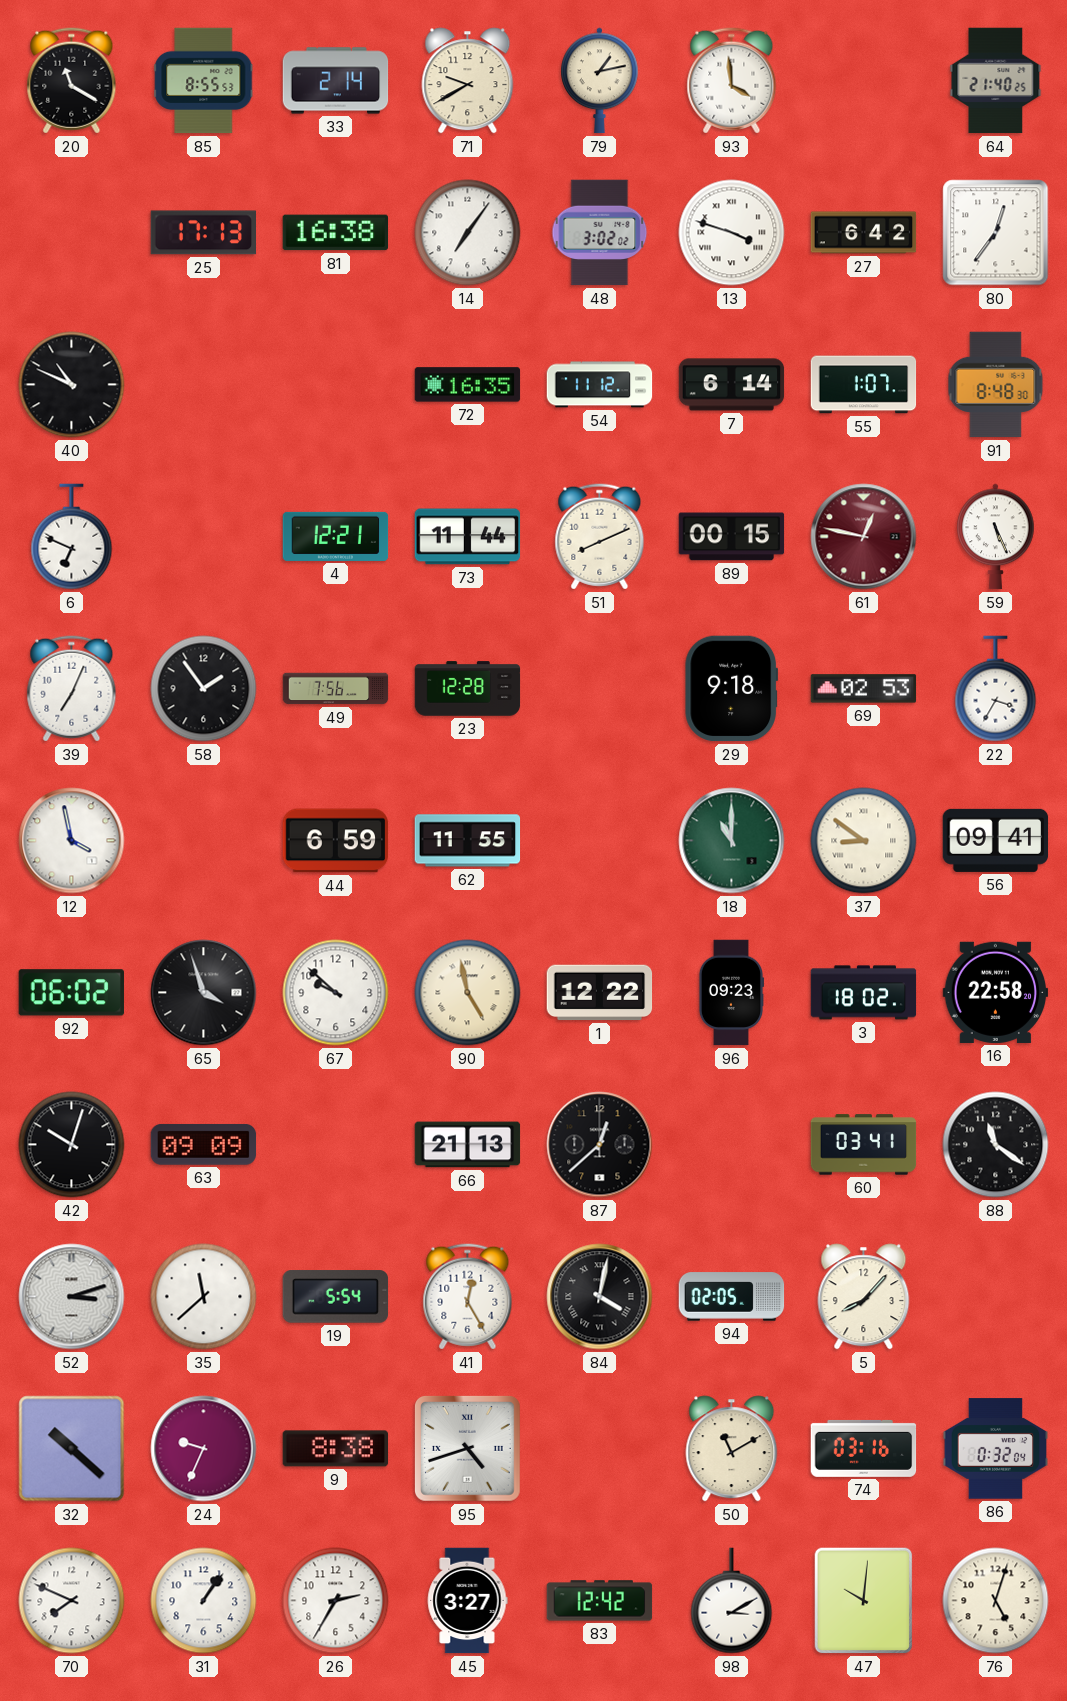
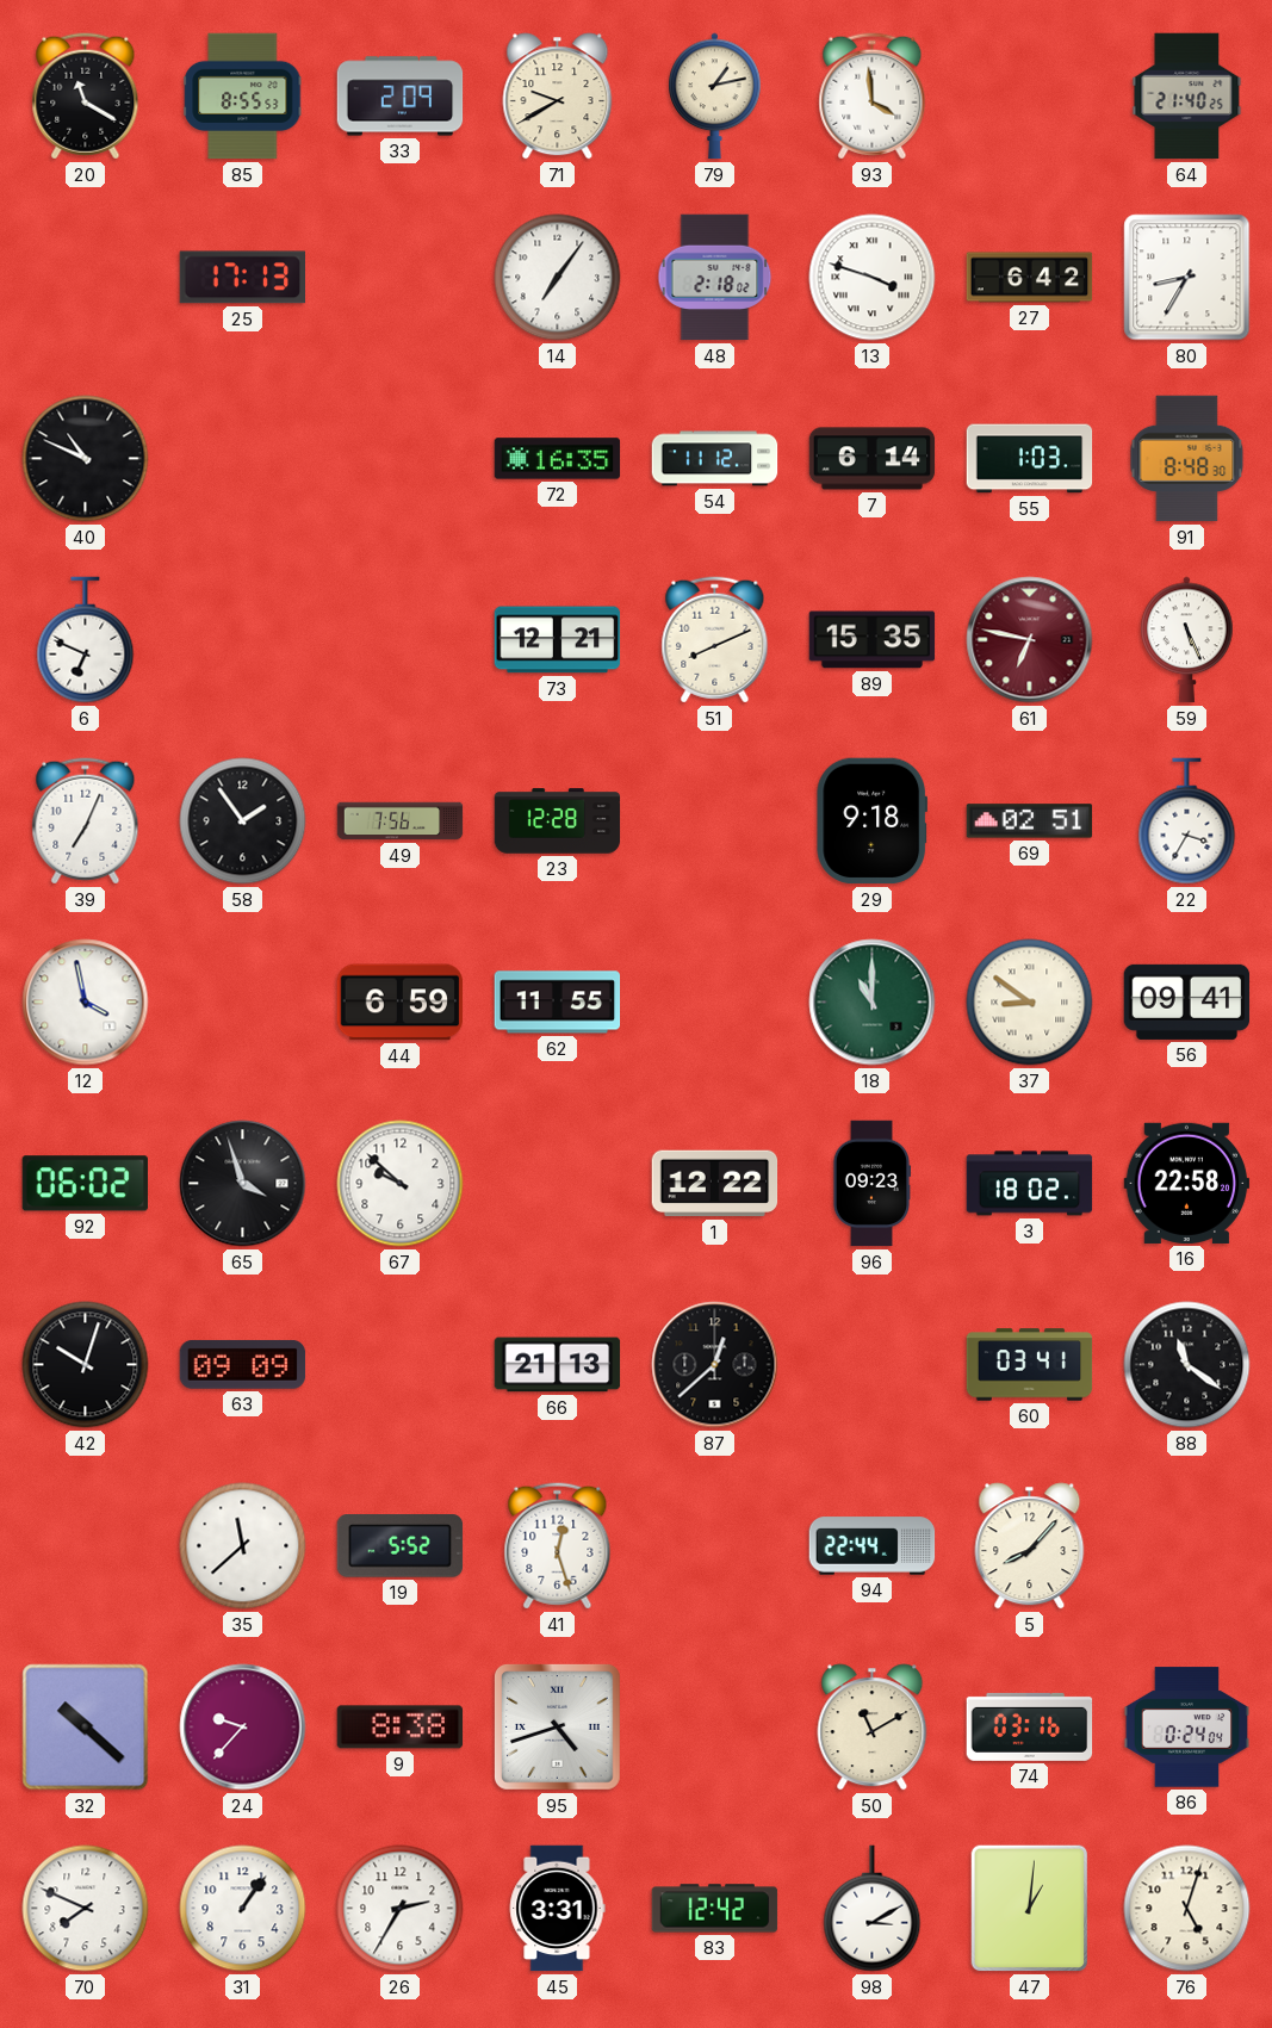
33: 2:14 -> 2:09
81: 16:38 -> none
48: 3:02 -> 2:18
80: 12:36 -> 8:35
55: 1:07 -> 1:03
4: 12:21 -> none
73: 11:44 -> 12:21
89: 00:15 -> 15:35
61: 12:47 -> 6:47
69: 02:53 -> 02:51
90: 4:58 -> none
52: 3:12 -> none
19: 5:54 -> 5:52
41: 12:25 -> 12:27
84: 4:02 -> none
94: 02:05 -> 22:44
24: 9:34 -> 9:37
86: 0:32 -> 0:24
45: 3:27 -> 3:31
47: 10:01 -> 1:01
